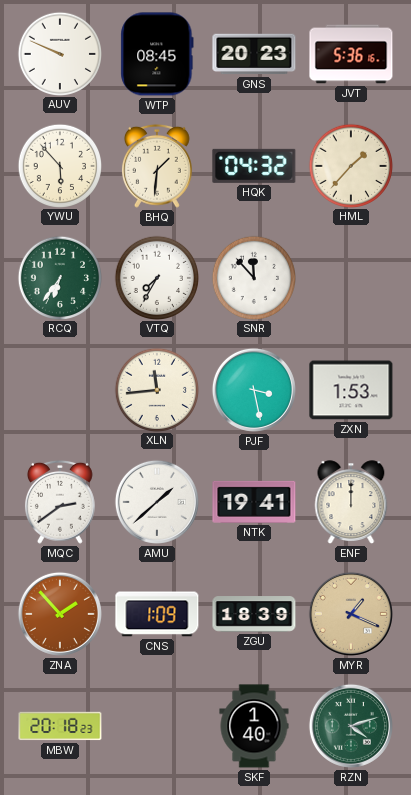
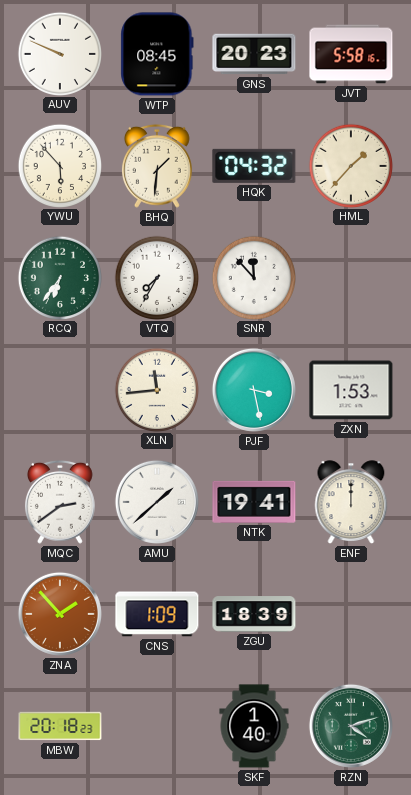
JVT: 5:36 -> 5:58
MYR: 1:19 -> none
